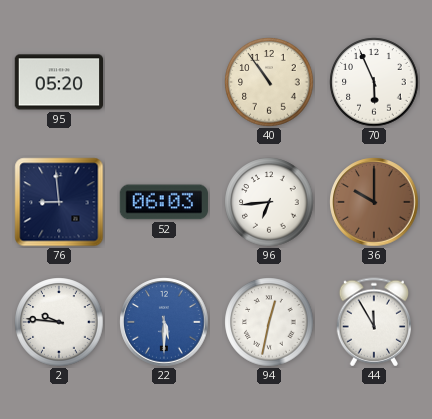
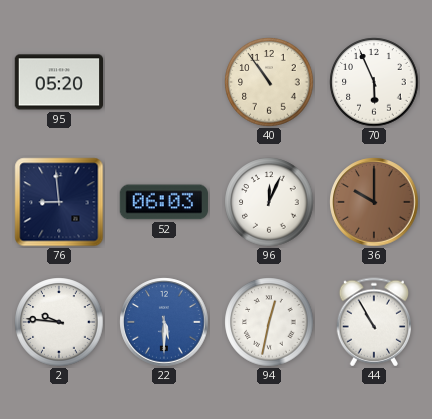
96: 6:44 -> 12:04
44: 11:55 -> 10:55
